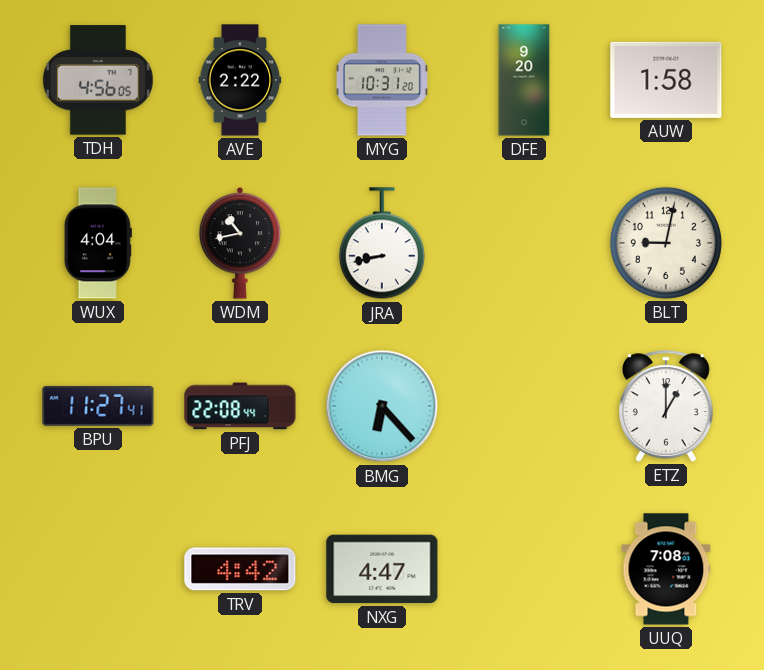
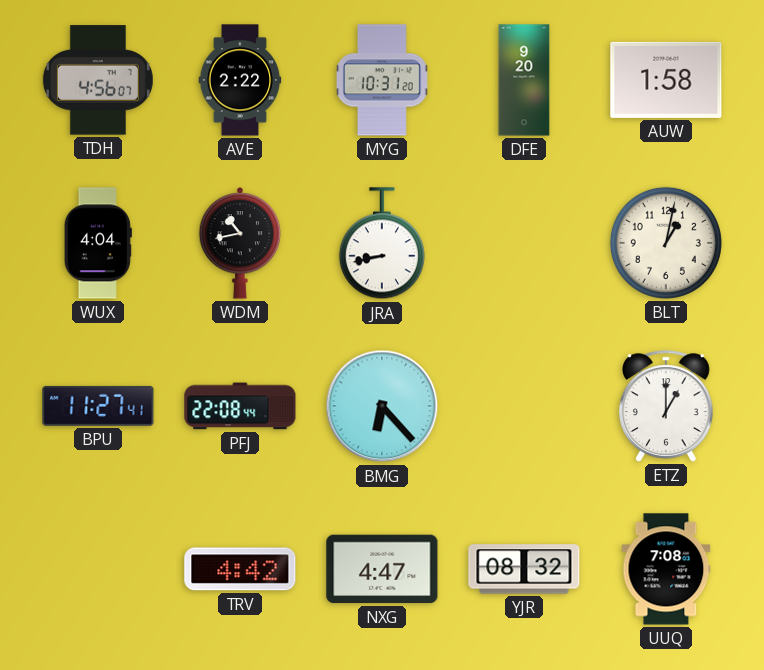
TDH: 4:56:05 -> 4:56:07
BLT: 9:02 -> 1:02
YJR: none -> 08:32
